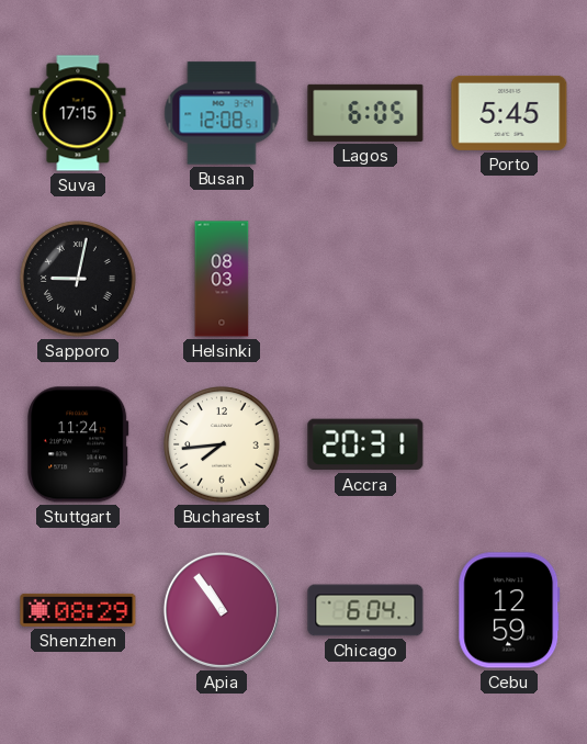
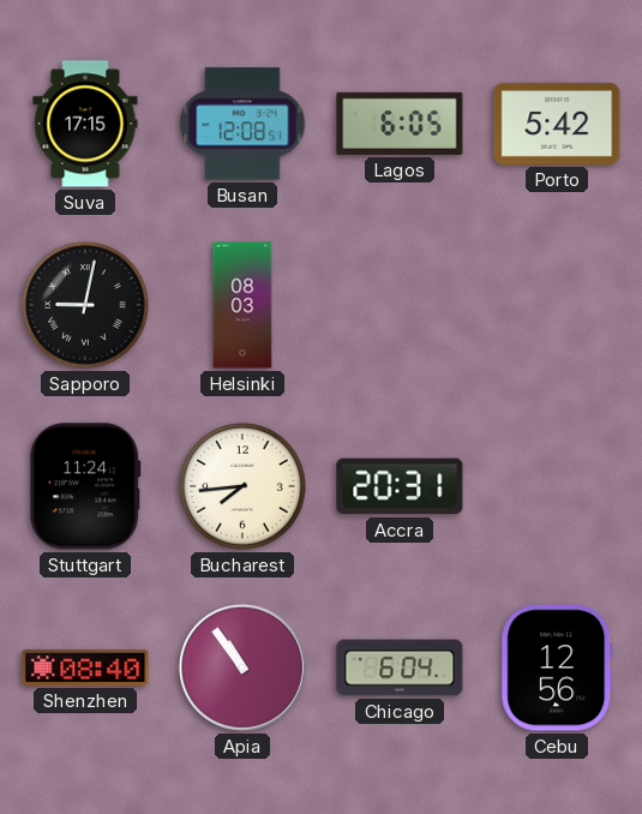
Porto: 5:45 -> 5:42
Shenzhen: 08:29 -> 08:40
Cebu: 12:59 -> 12:56
